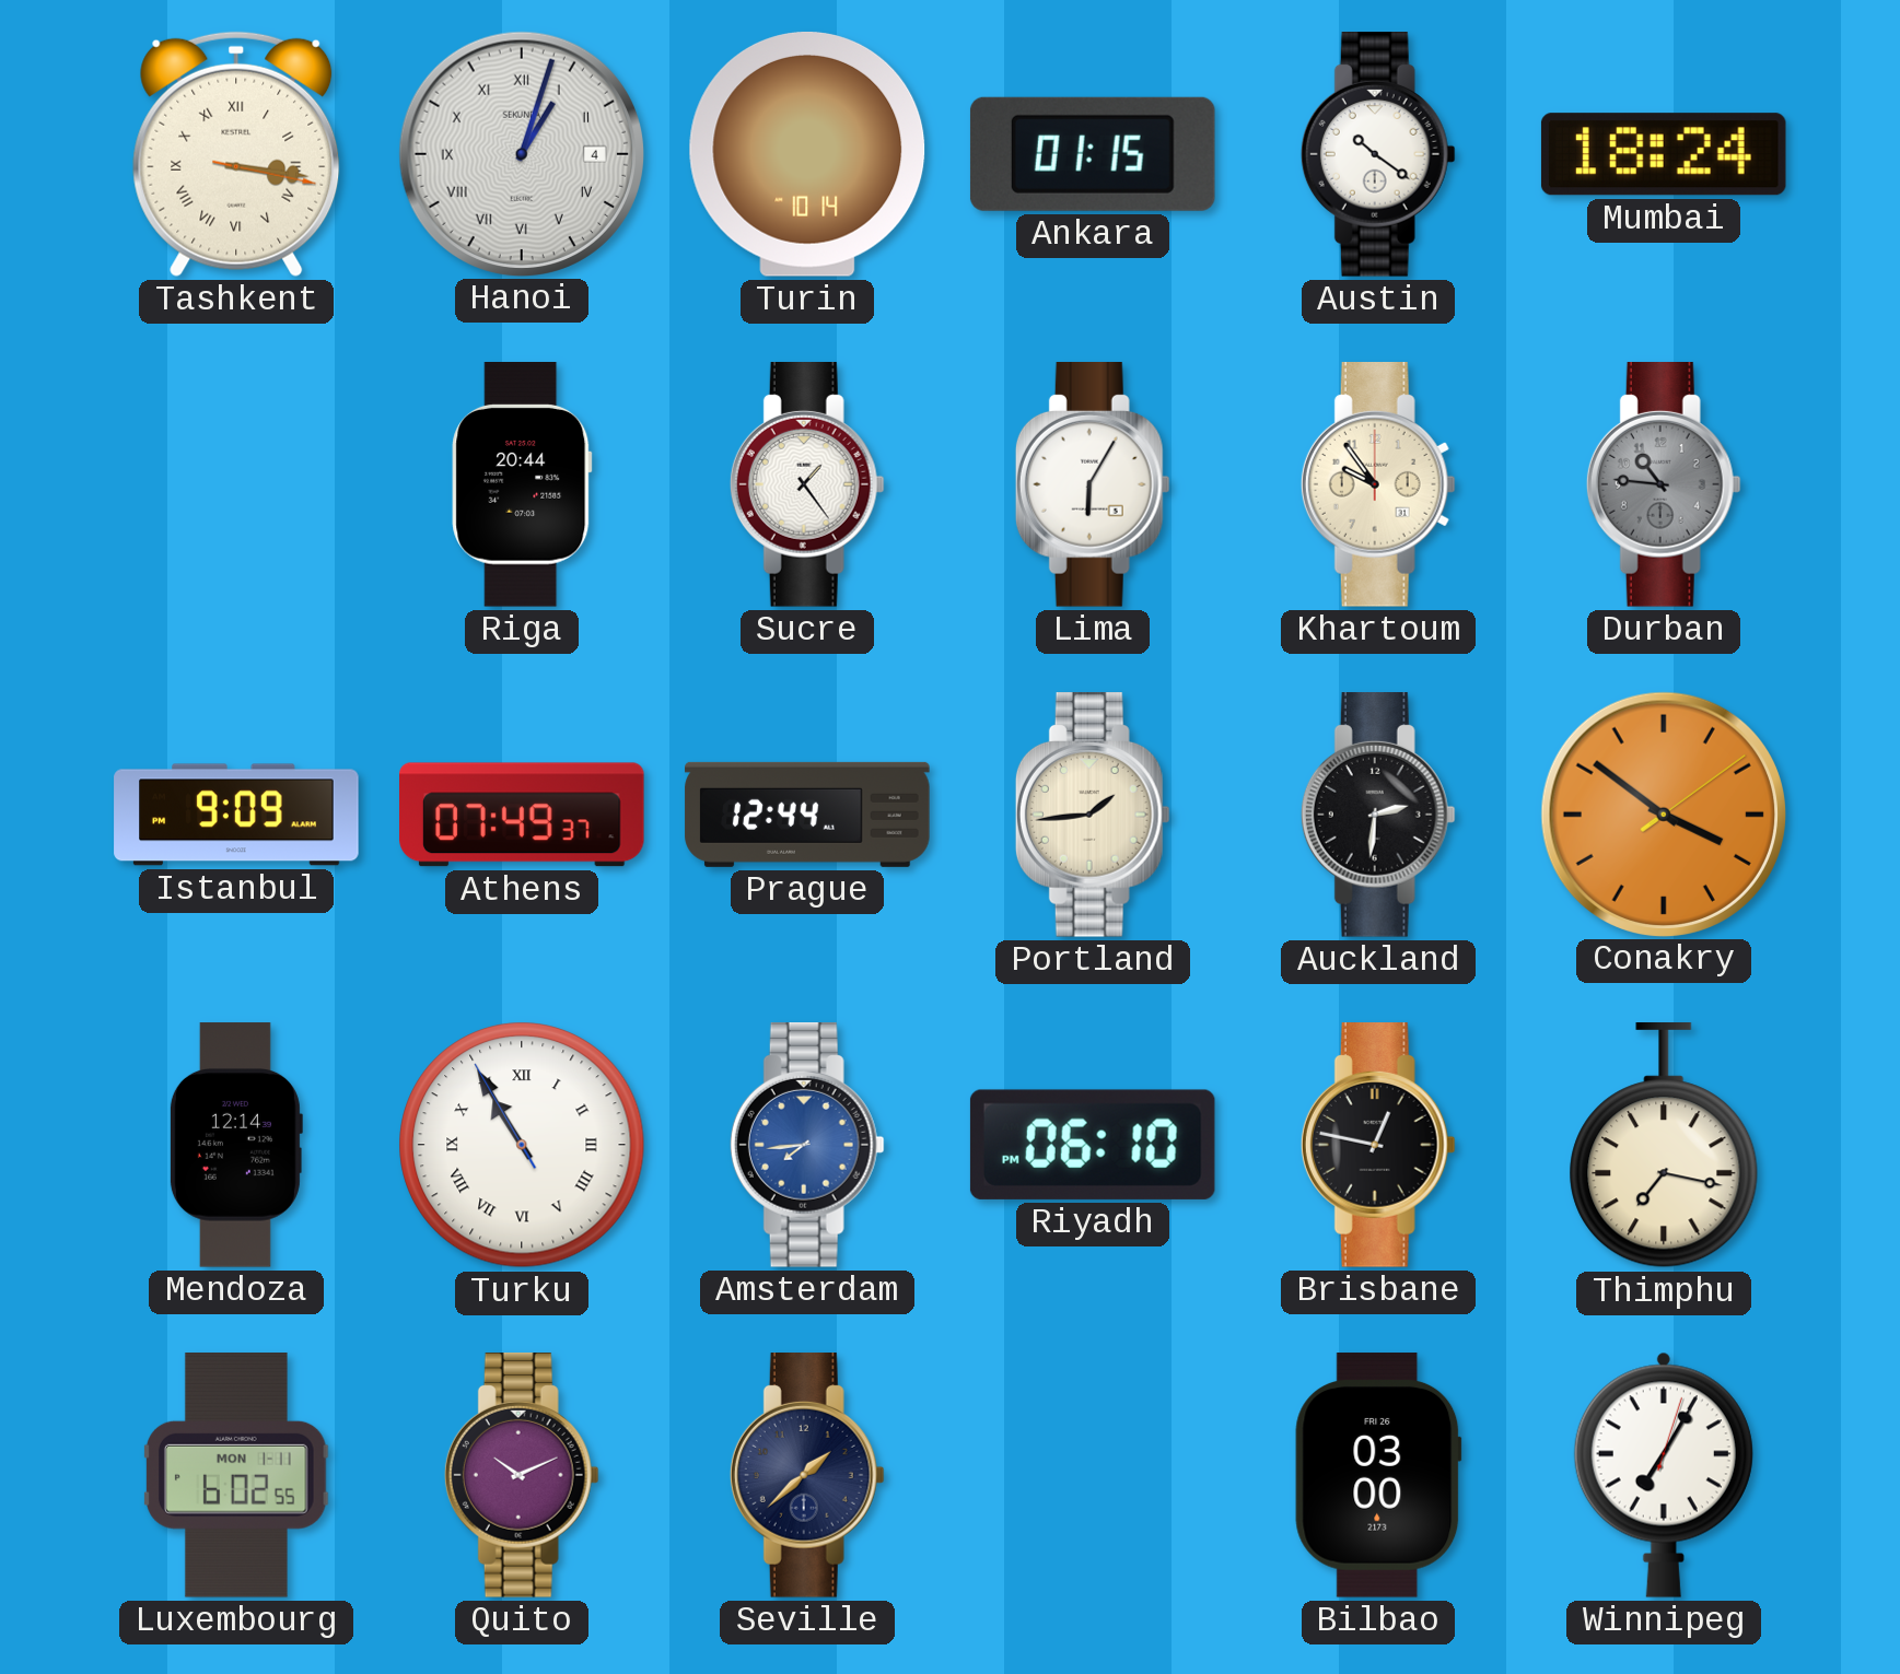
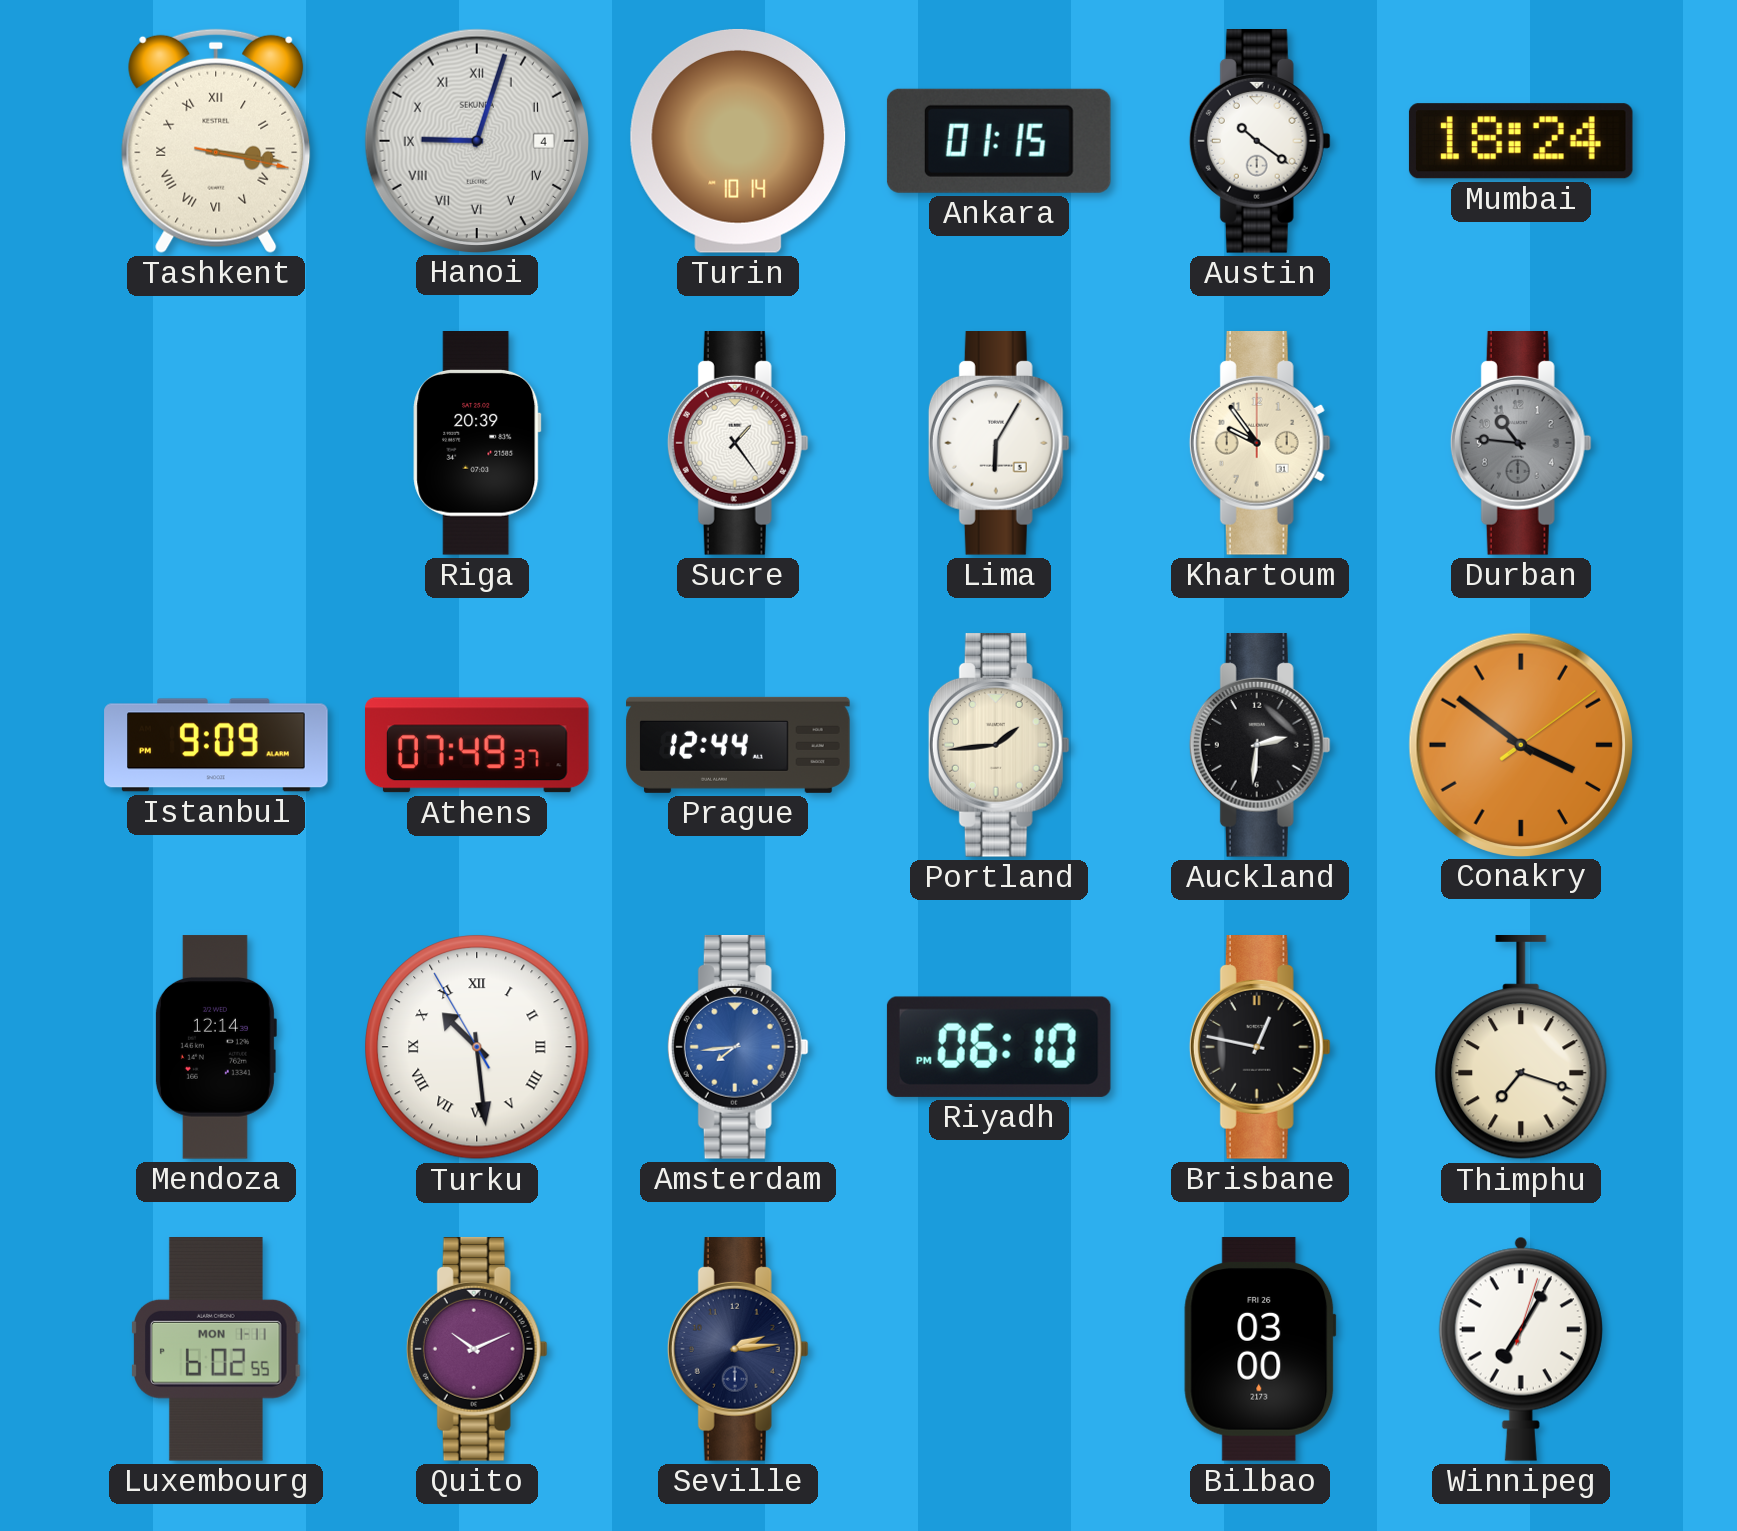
Hanoi: 1:03 -> 9:03
Riga: 20:44 -> 20:39
Turku: 10:54 -> 10:28
Thimphu: 7:17 -> 7:18
Seville: 1:38 -> 2:14
